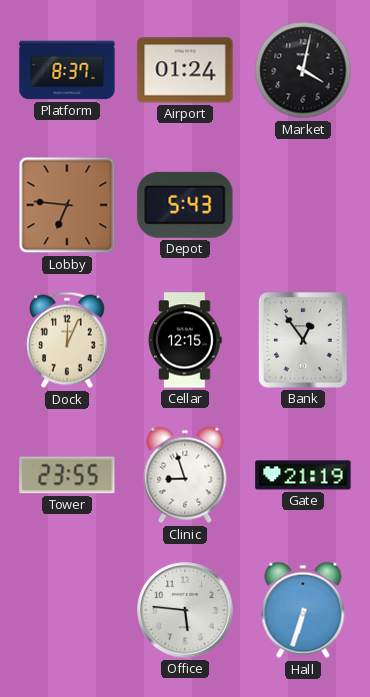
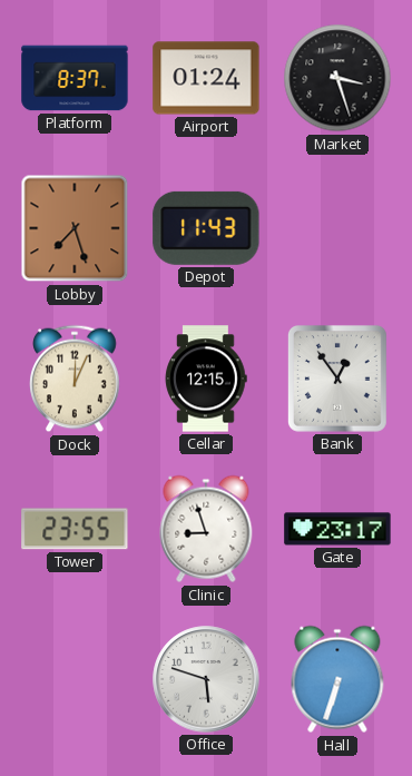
Market: 4:02 -> 3:27
Lobby: 6:46 -> 7:27
Depot: 5:43 -> 11:43
Gate: 21:19 -> 23:17
Office: 5:46 -> 5:48
